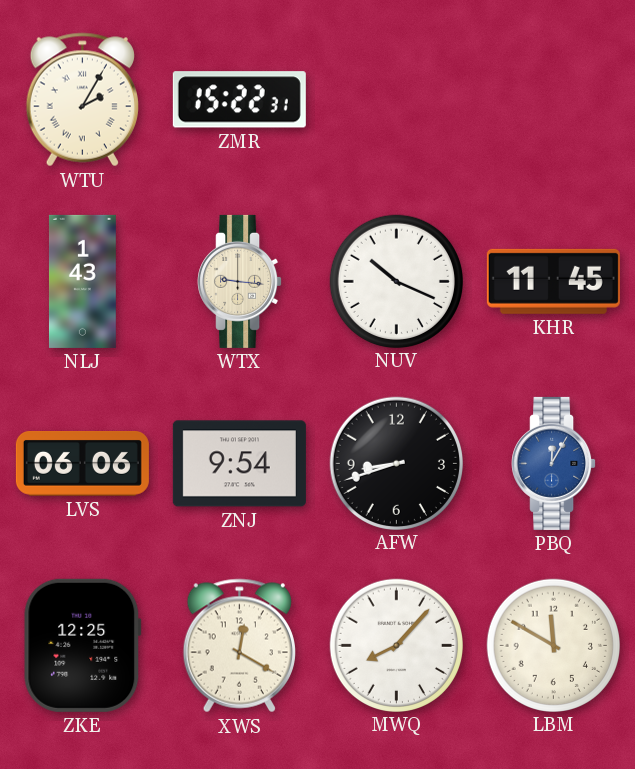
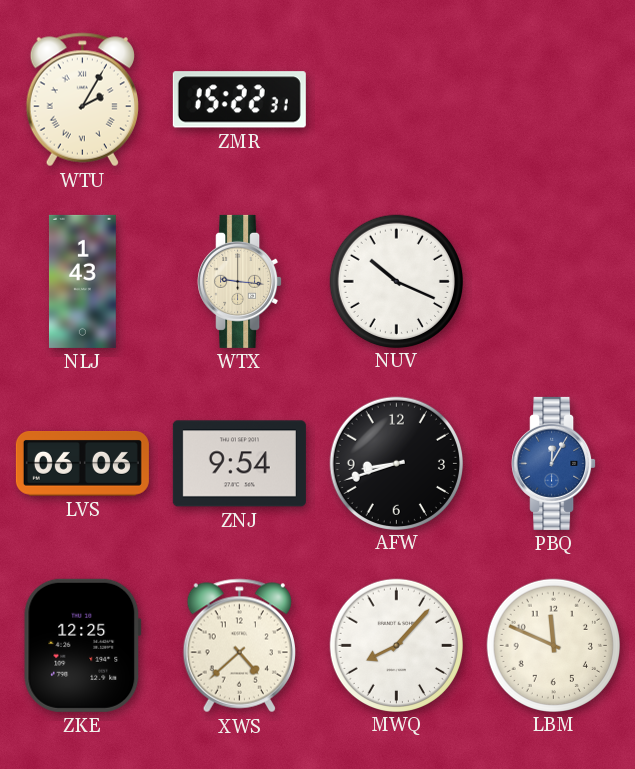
KHR: 11:45 -> none
XWS: 12:20 -> 4:38
LBM: 11:50 -> 11:49
